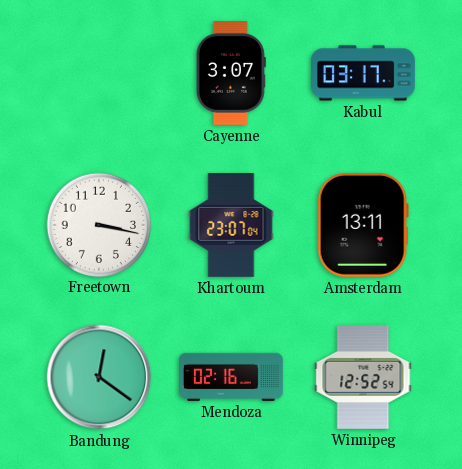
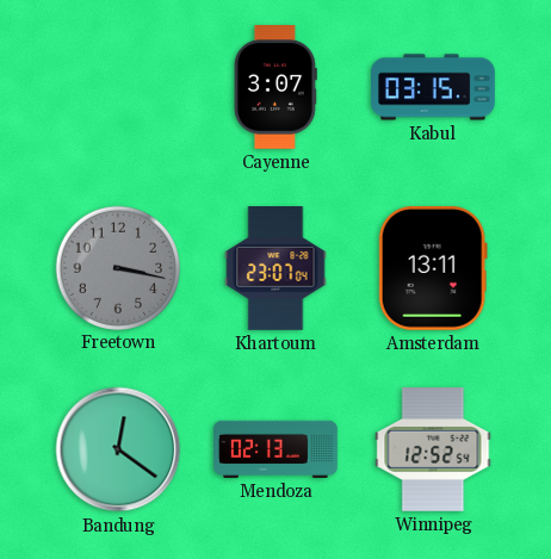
Kabul: 03:17 -> 03:15
Freetown dial: white -> grey
Mendoza: 02:16 -> 02:13
